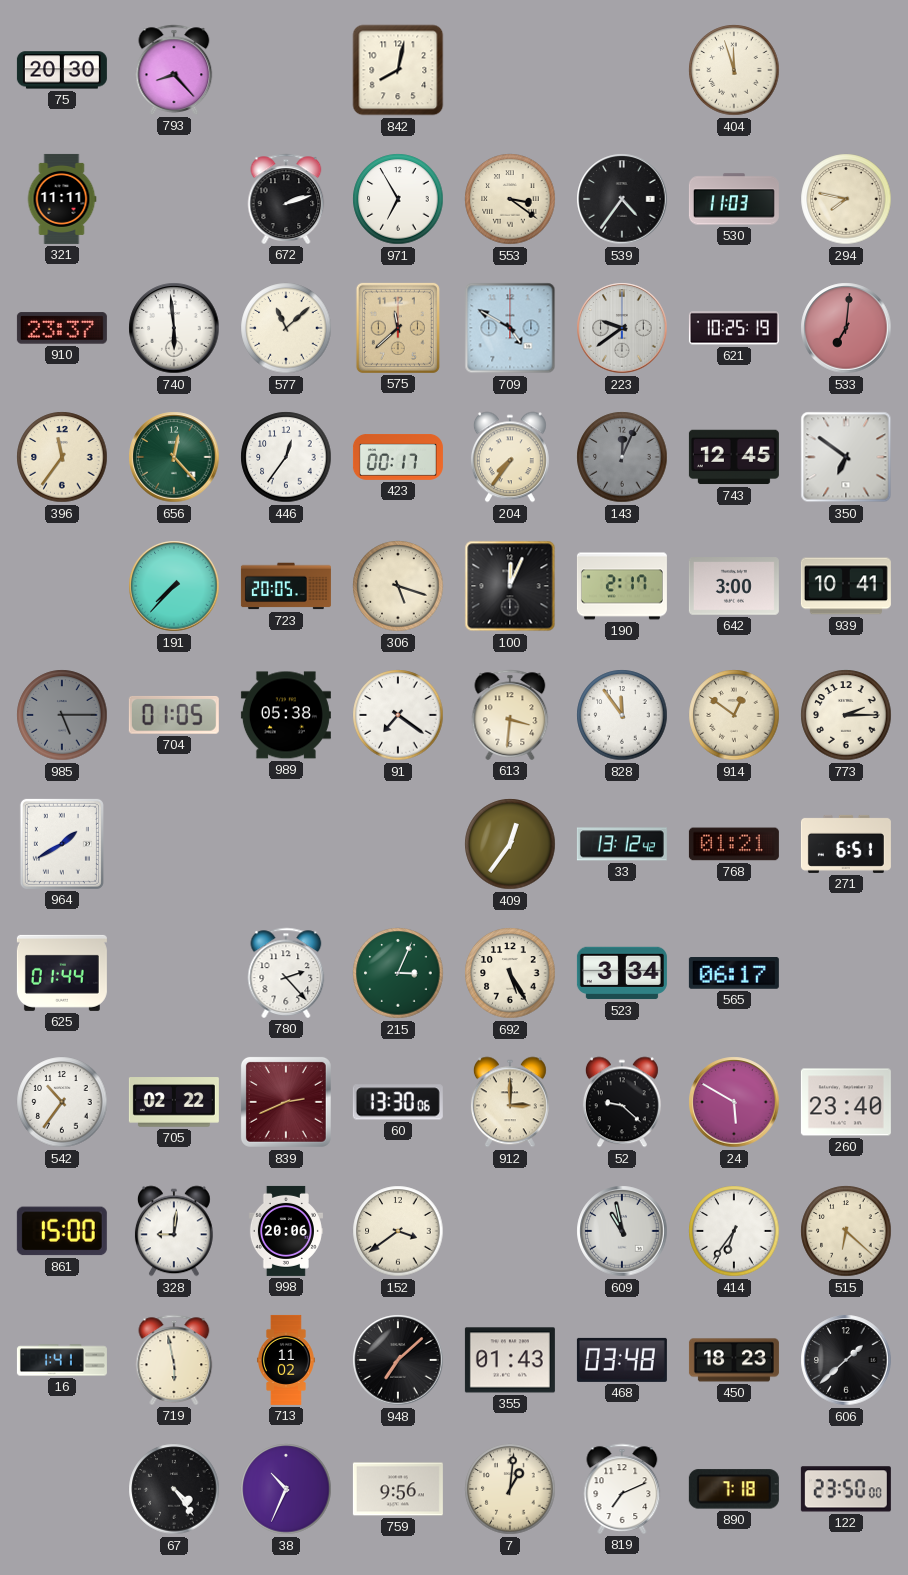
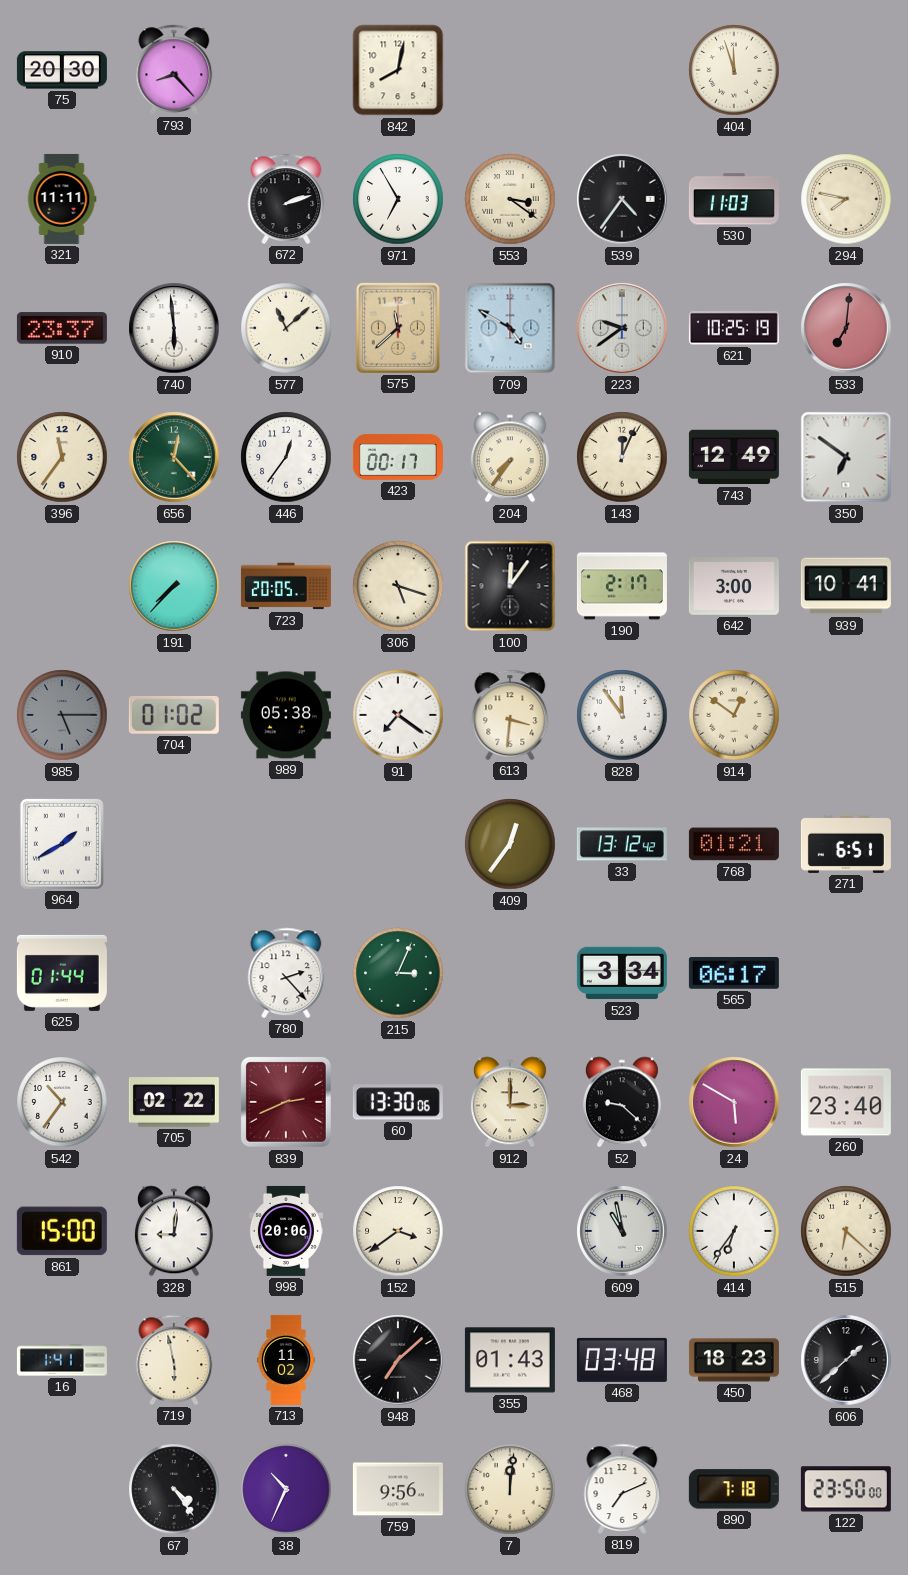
143 dial: grey -> cream
743: 12:45 -> 12:49
100: 12:04 -> 12:06
704: 01:05 -> 01:02
773: 2:15 -> none
692: 5:25 -> none
7: 1:01 -> 12:01
